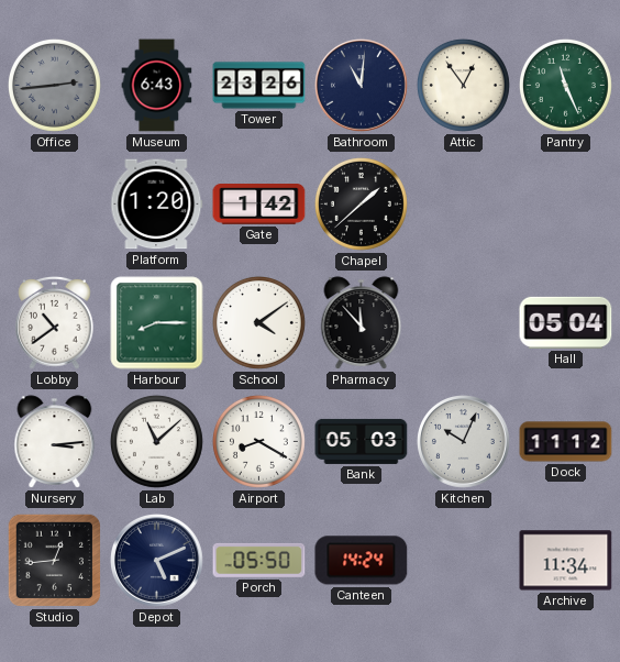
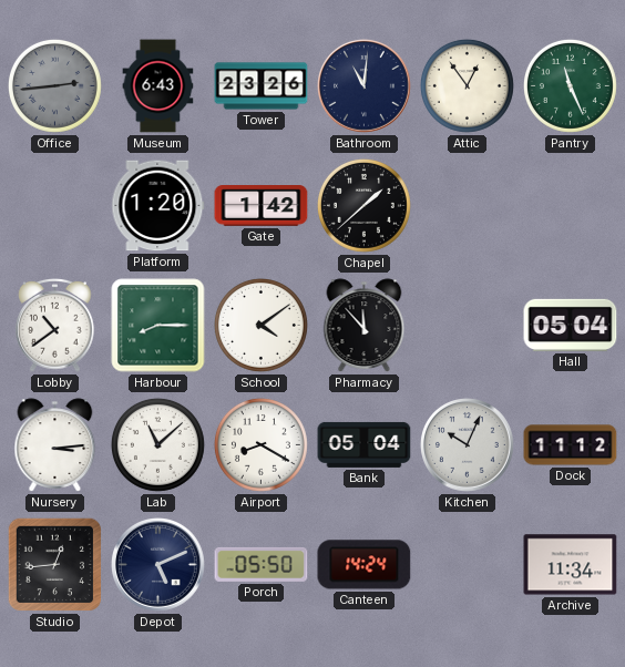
Bank: 05:03 -> 05:04
